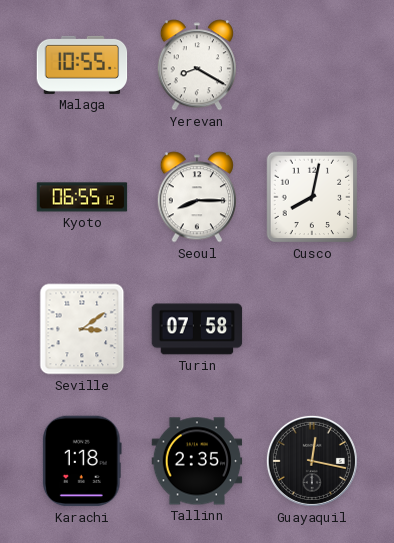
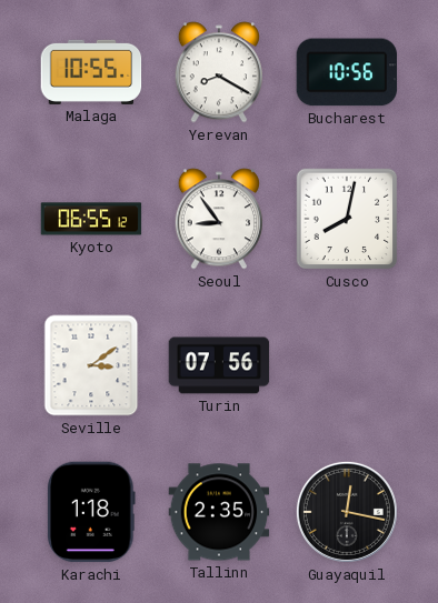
Bucharest: none -> 10:56
Seoul: 8:15 -> 8:54
Turin: 07:58 -> 07:56
